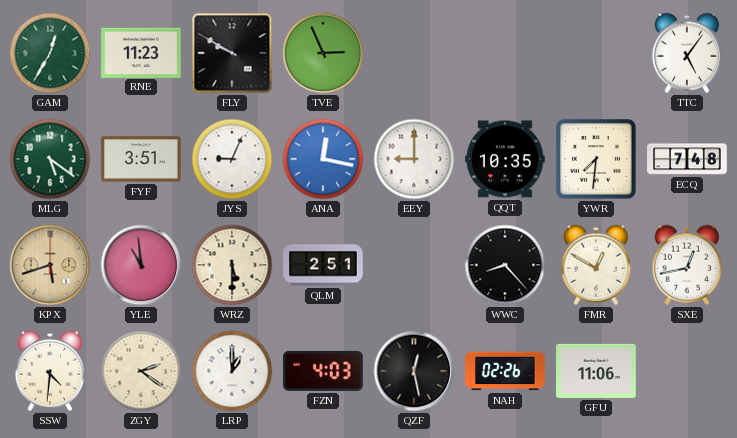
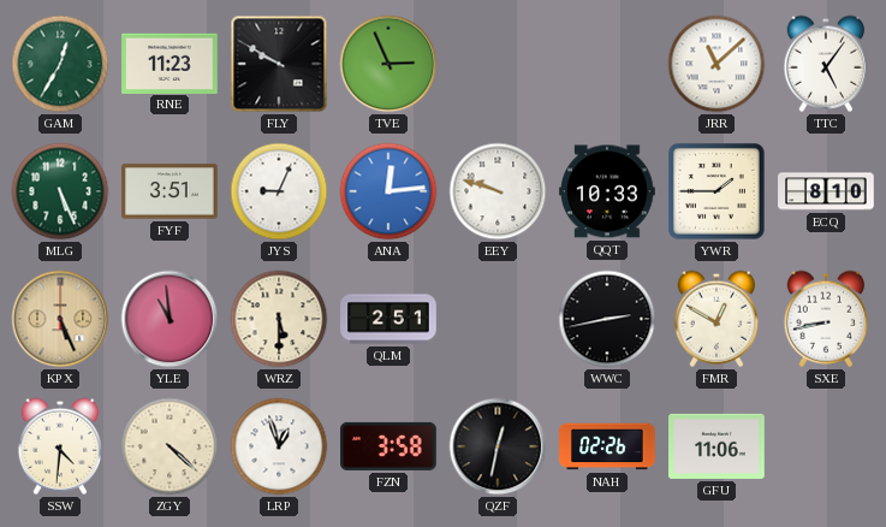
JRR: none -> 11:08
MLG: 5:21 -> 5:26
ANA: 12:17 -> 12:14
EEY: 9:00 -> 9:48
QQT: 10:35 -> 10:33
YWR: 7:31 -> 1:45
ECQ: 7:48 -> 8:10
KPX: 5:42 -> 5:26
WWC: 8:23 -> 2:43
SXE: 12:43 -> 8:43
ZGY: 2:21 -> 4:22
LRP: 1:00 -> 12:57
FZN: 4:03 -> 3:58
QZF: 12:28 -> 12:32
